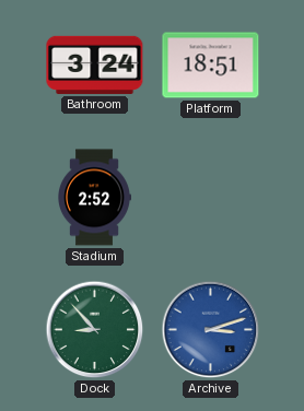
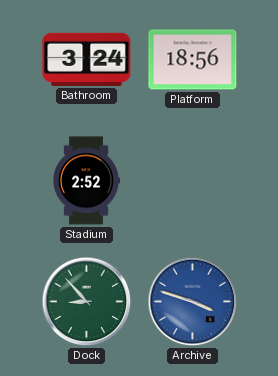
Platform: 18:51 -> 18:56
Archive: 3:12 -> 3:48
